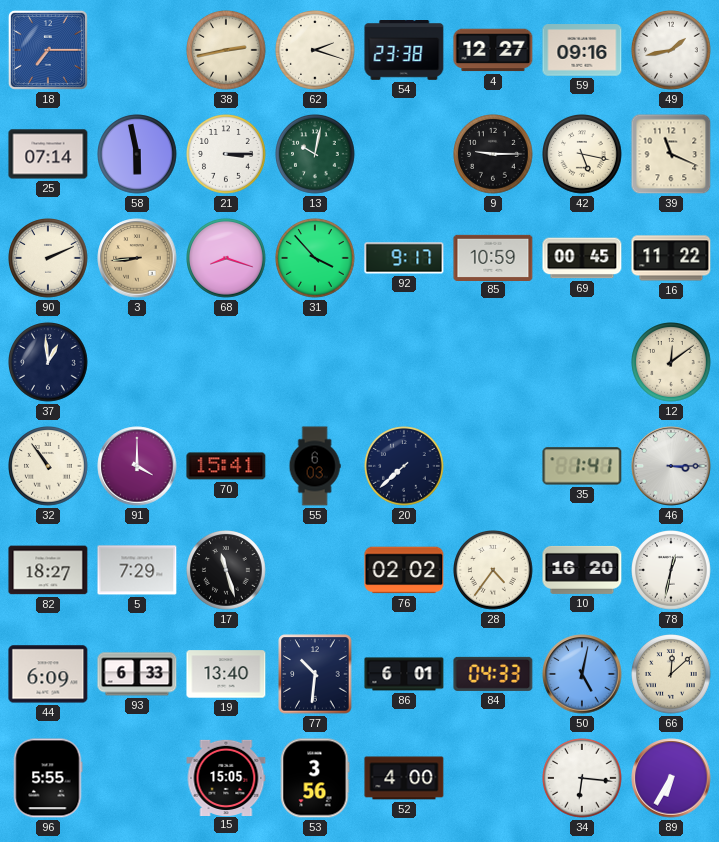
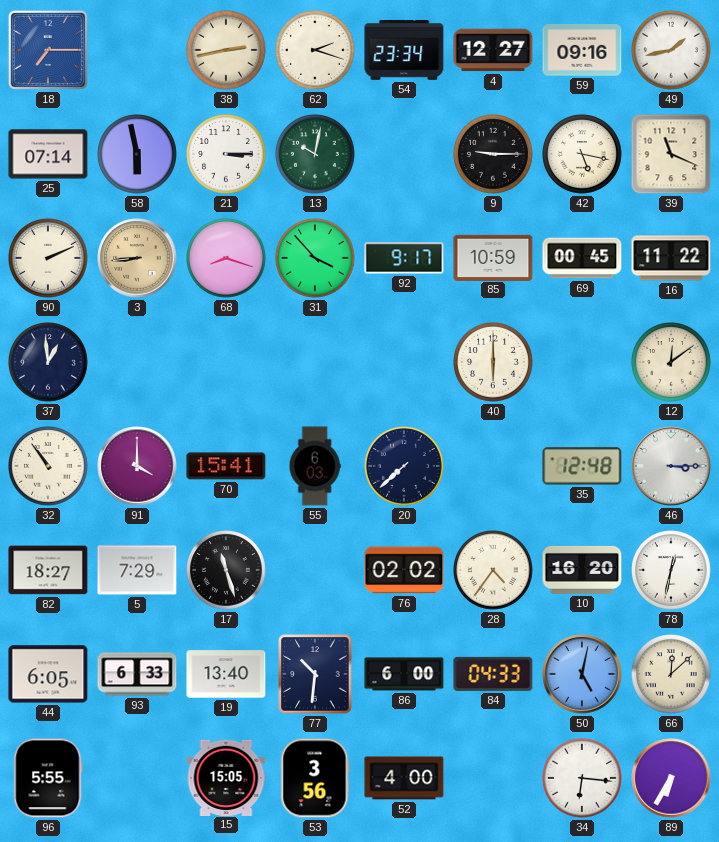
54: 23:38 -> 23:34
40: none -> 6:00
35: 1:41 -> 12:48
44: 6:09 -> 6:05
86: 6:01 -> 6:00
